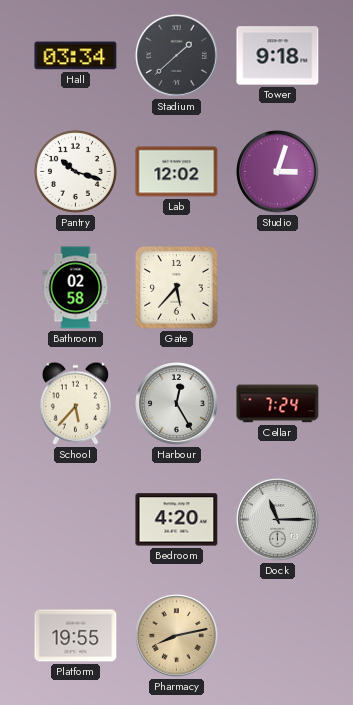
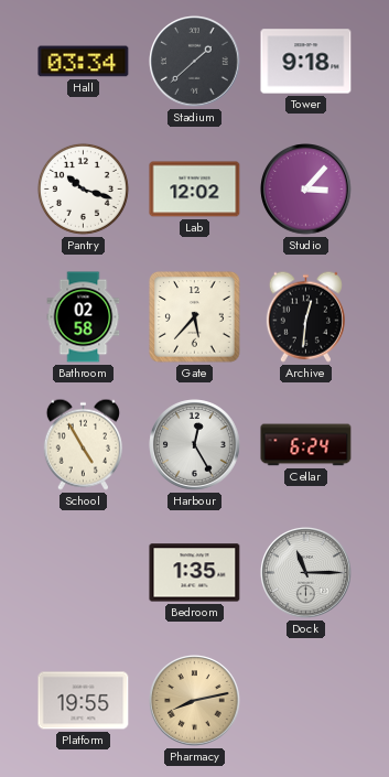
Studio: 3:03 -> 3:07
Archive: none -> 12:31
School: 5:37 -> 4:55
Cellar: 7:24 -> 6:24
Bedroom: 4:20 -> 1:35
